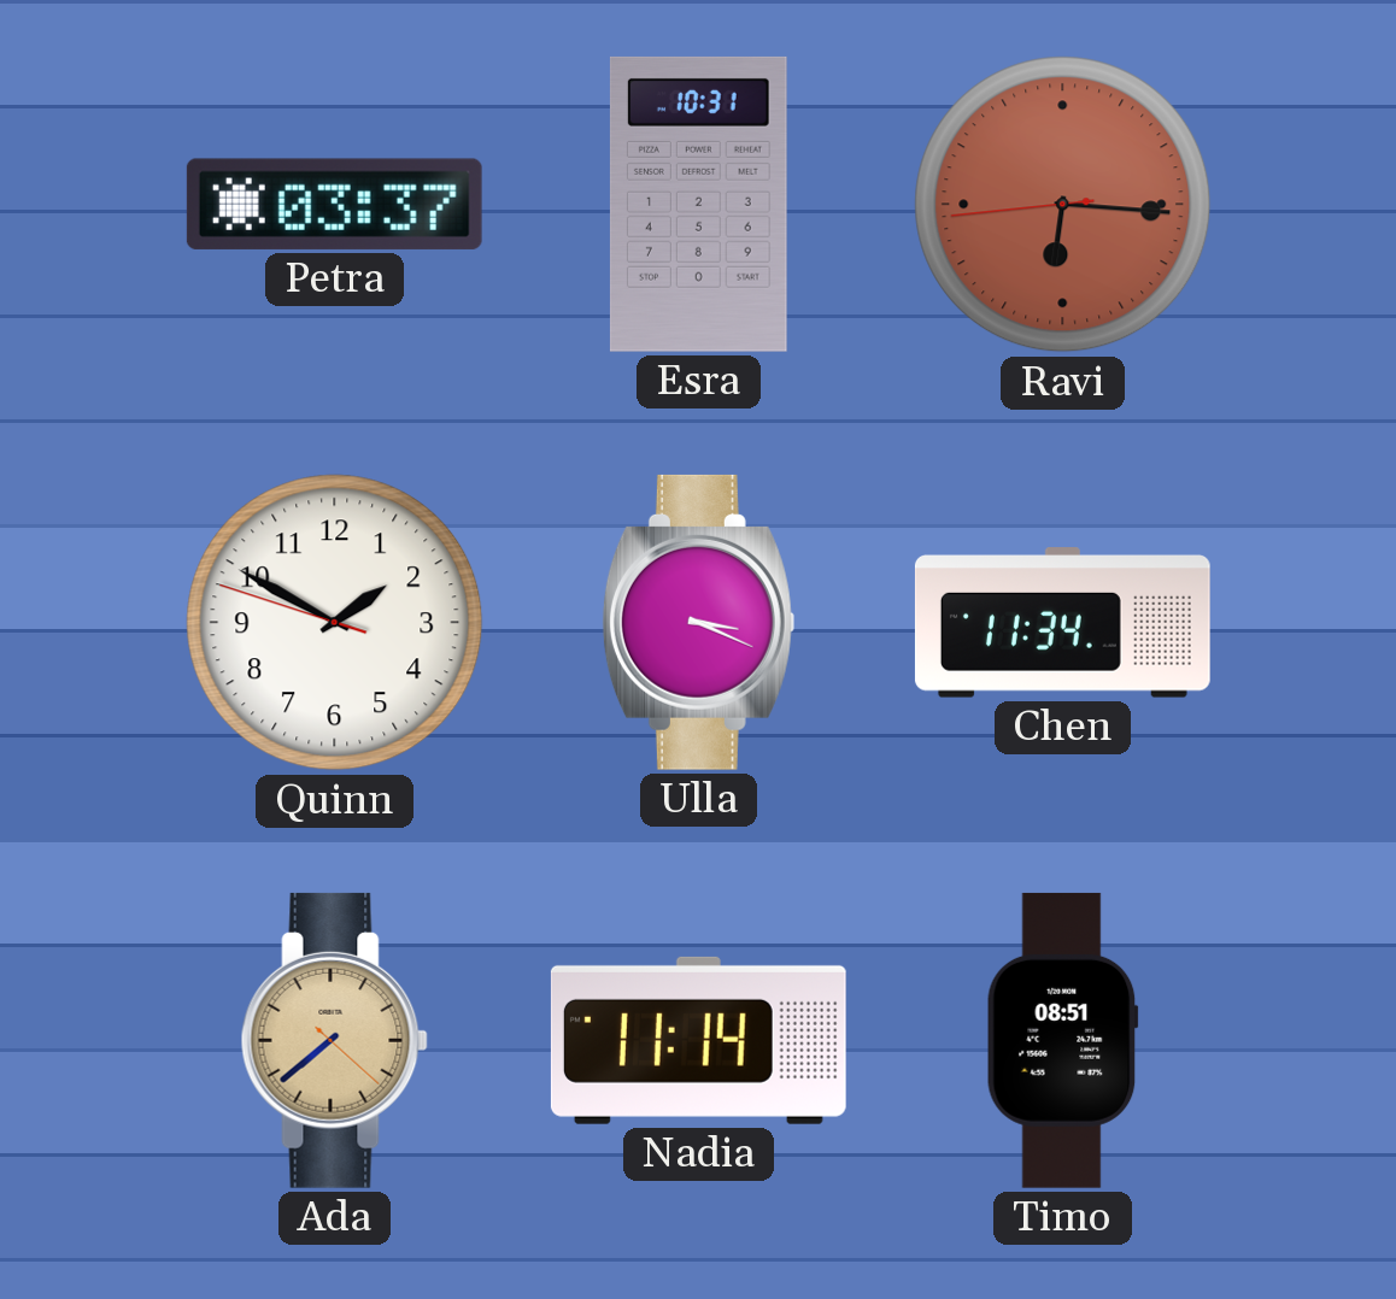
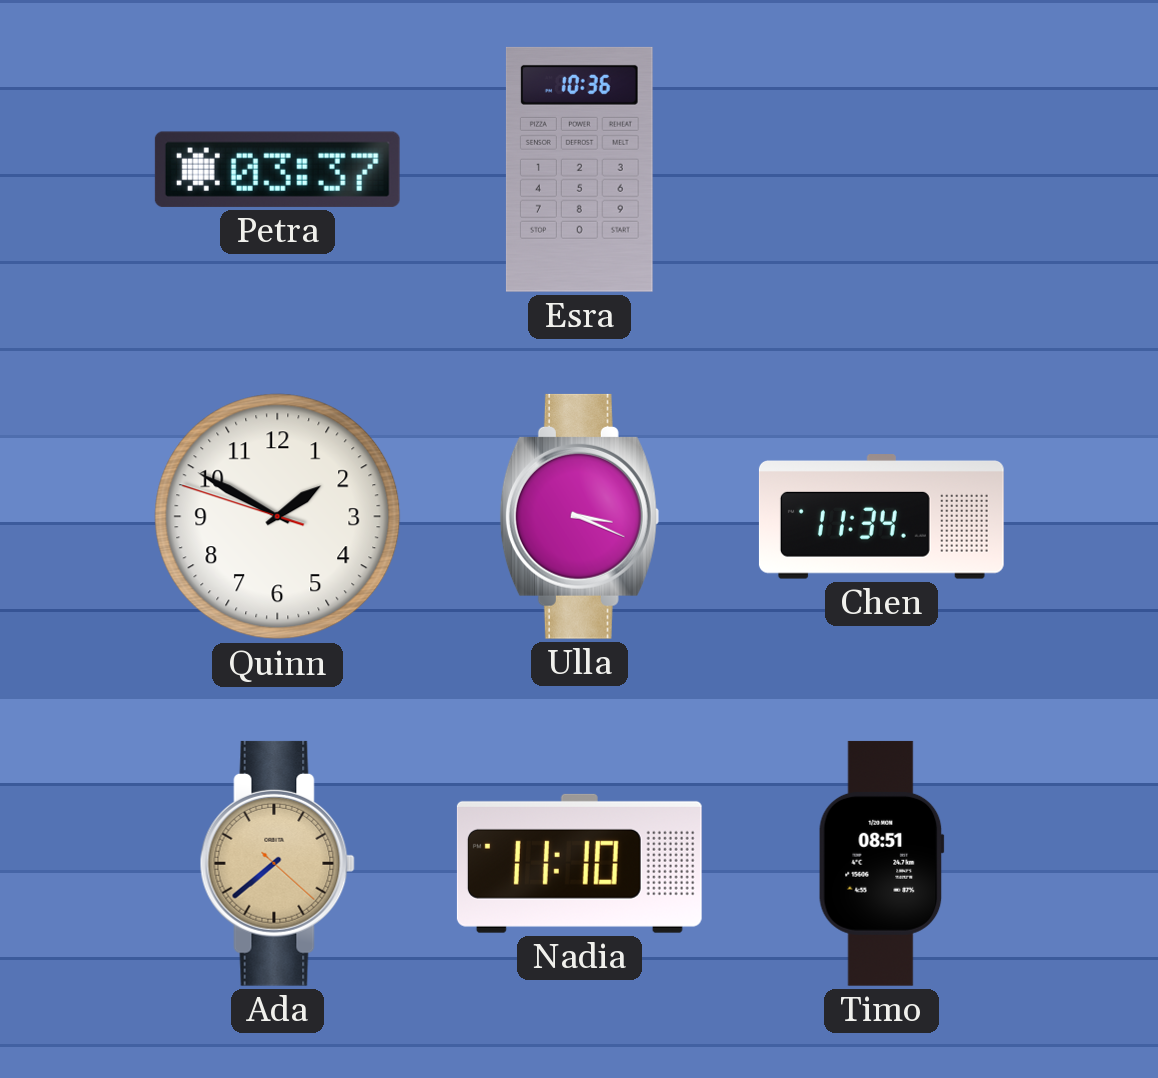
Esra: 10:31 -> 10:36
Ravi: 6:15 -> none
Nadia: 11:14 -> 11:10
